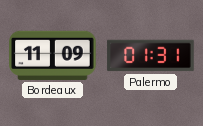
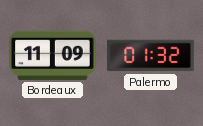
Palermo: 01:31 -> 01:32
